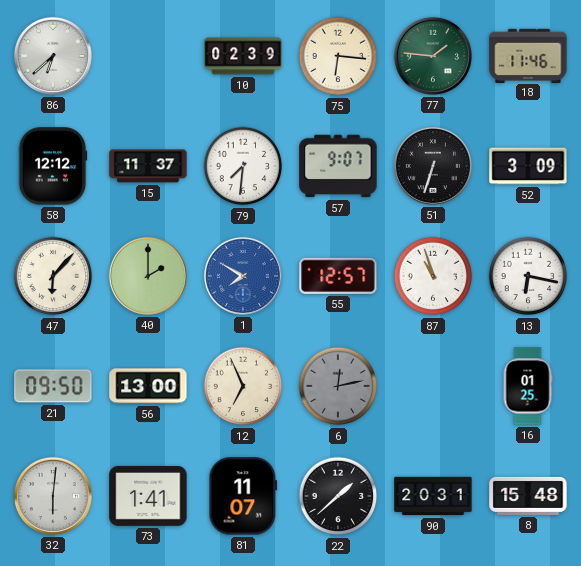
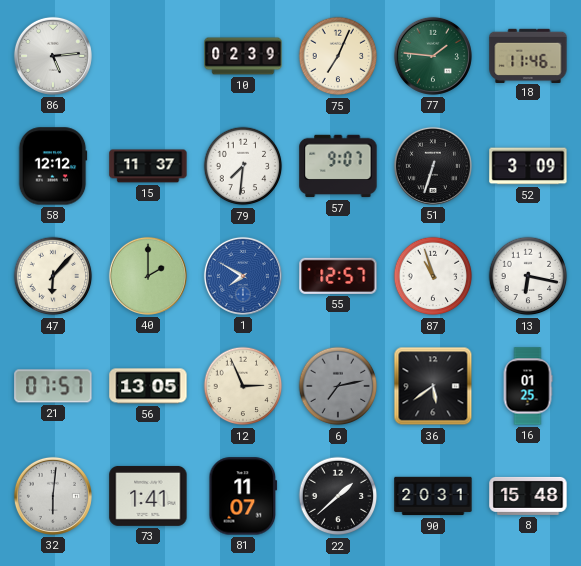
86: 6:38 -> 5:14
75: 6:16 -> 7:04
21: 09:50 -> 07:57
56: 13:00 -> 13:05
12: 6:56 -> 2:56
6: 12:13 -> 7:13
36: none -> 5:39
